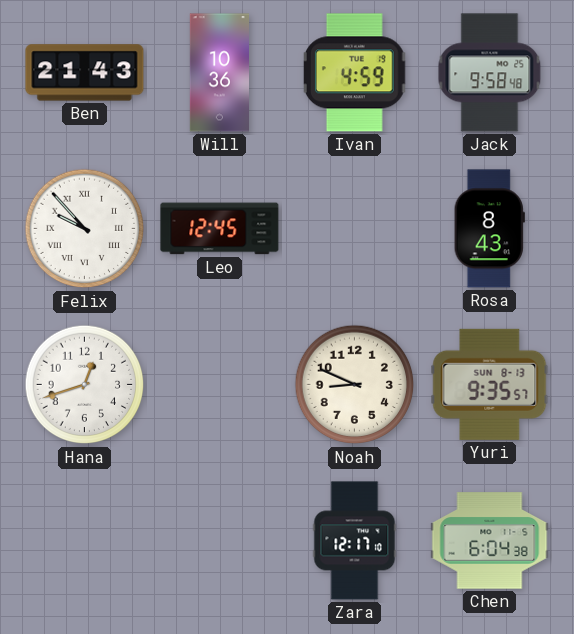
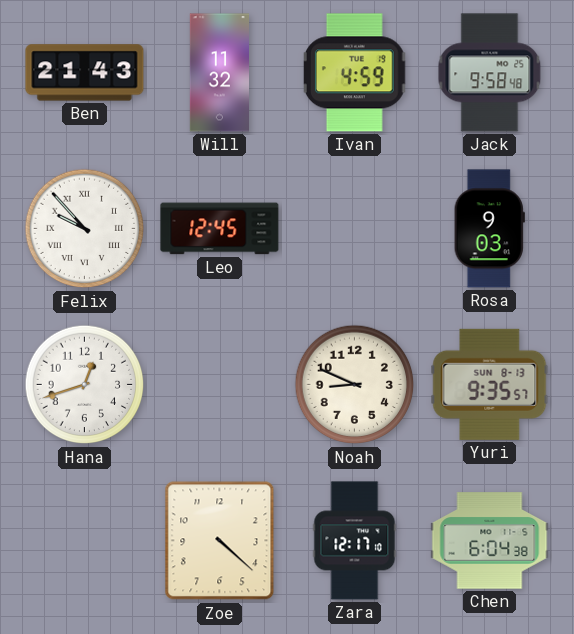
Will: 10:36 -> 11:32
Rosa: 8:43 -> 9:03
Zoe: none -> 4:22
